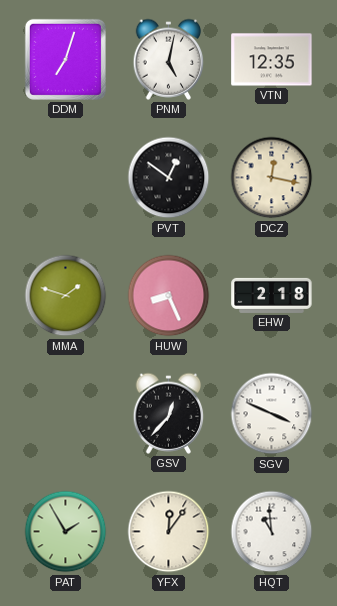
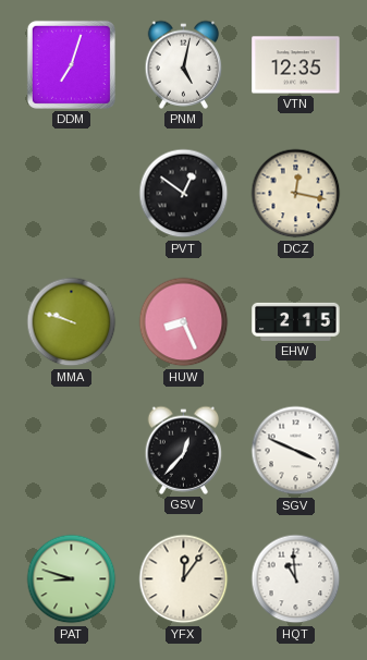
MMA: 1:48 -> 9:48
EHW: 2:18 -> 2:15
PAT: 1:55 -> 8:48
